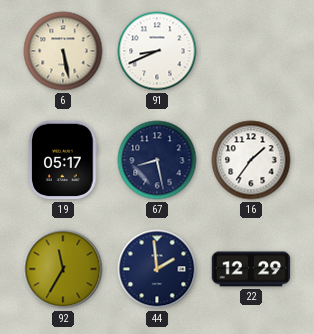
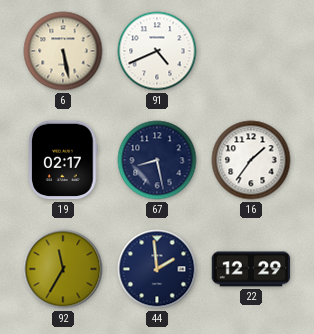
91: 8:41 -> 4:41
19: 05:17 -> 02:17
